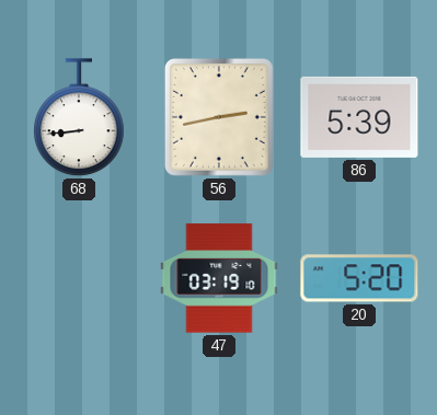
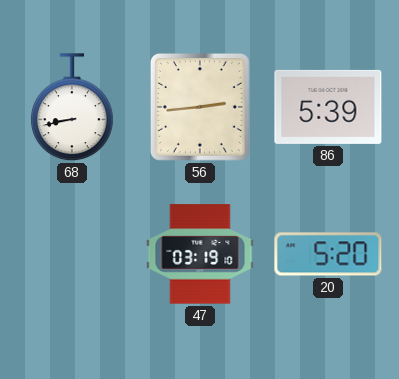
68: 8:44 -> 8:43
56: 2:43 -> 2:44
